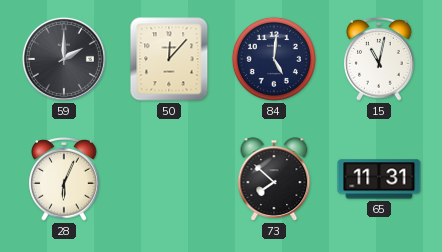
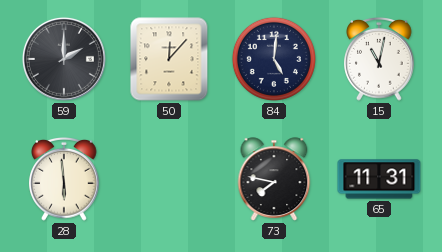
28: 6:04 -> 5:59
73: 7:52 -> 7:47
